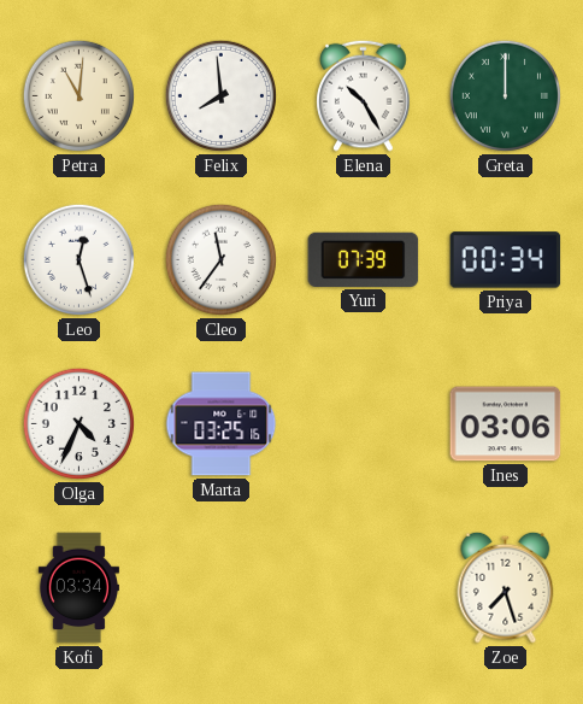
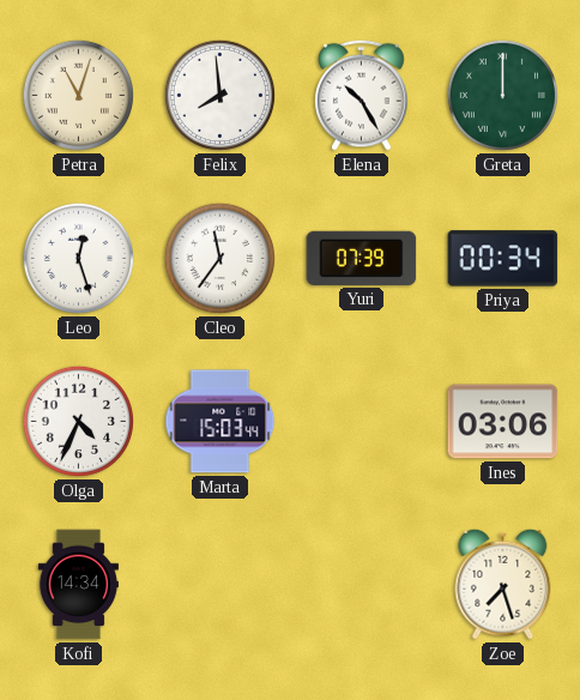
Petra: 11:01 -> 11:03
Marta: 03:25 -> 15:03
Kofi: 03:34 -> 14:34
